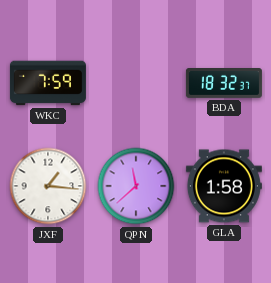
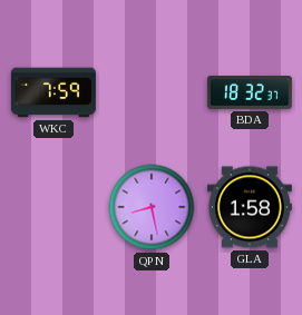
JXF: 1:16 -> none
QPN: 11:38 -> 8:28
